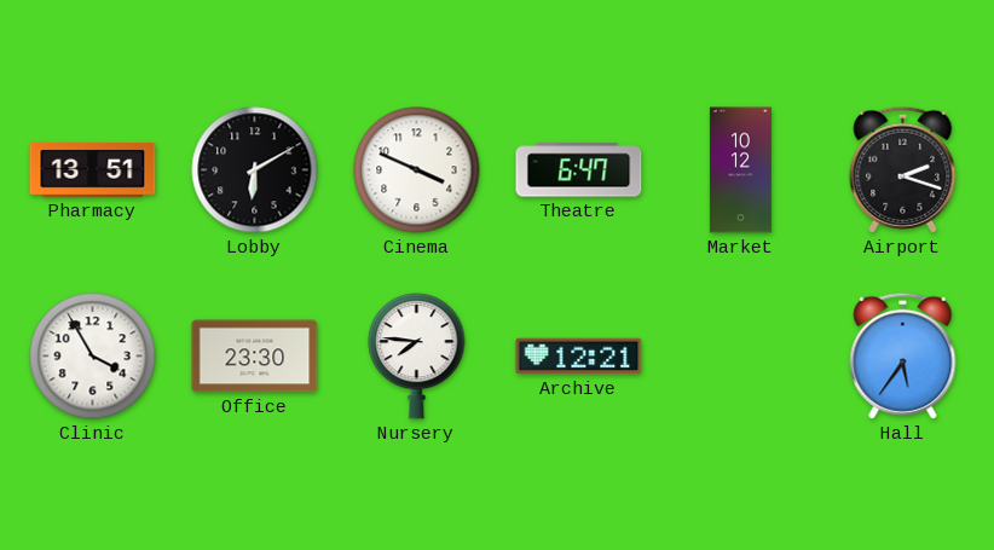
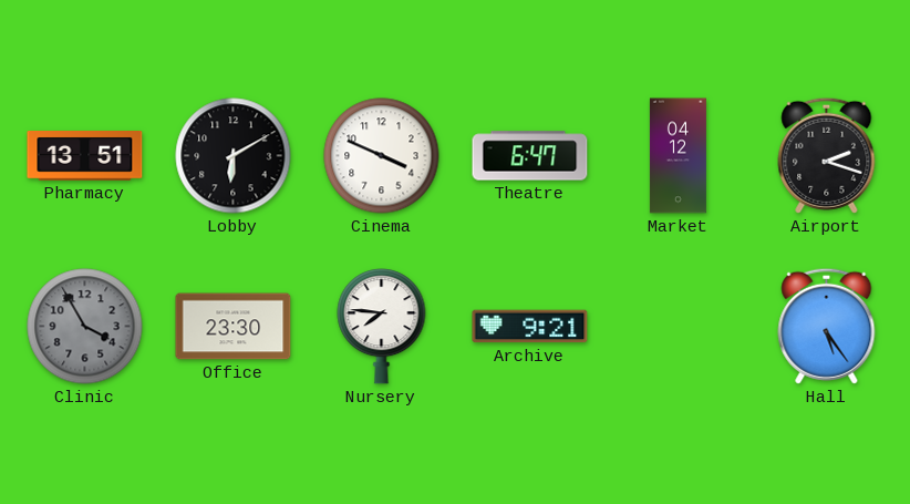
Market: 10:12 -> 04:12
Clinic dial: white -> grey
Archive: 12:21 -> 9:21
Hall: 5:36 -> 5:24
